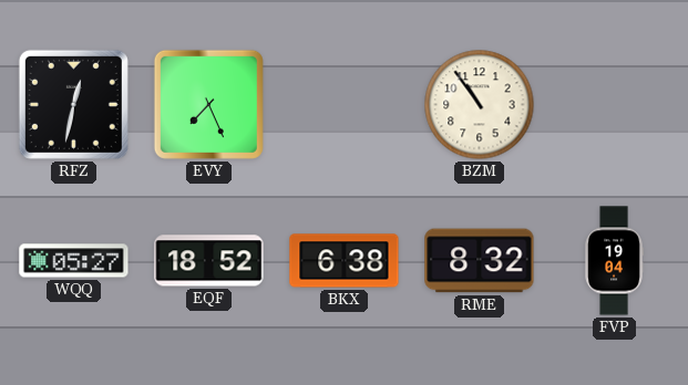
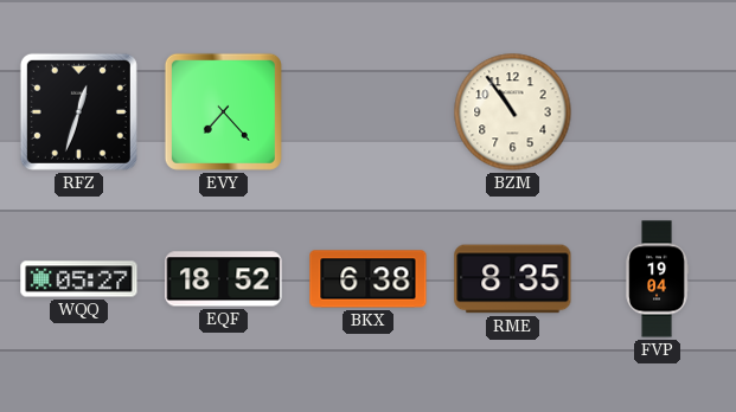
RFZ: 12:32 -> 12:33
EVY: 7:26 -> 7:23
RME: 8:32 -> 8:35
